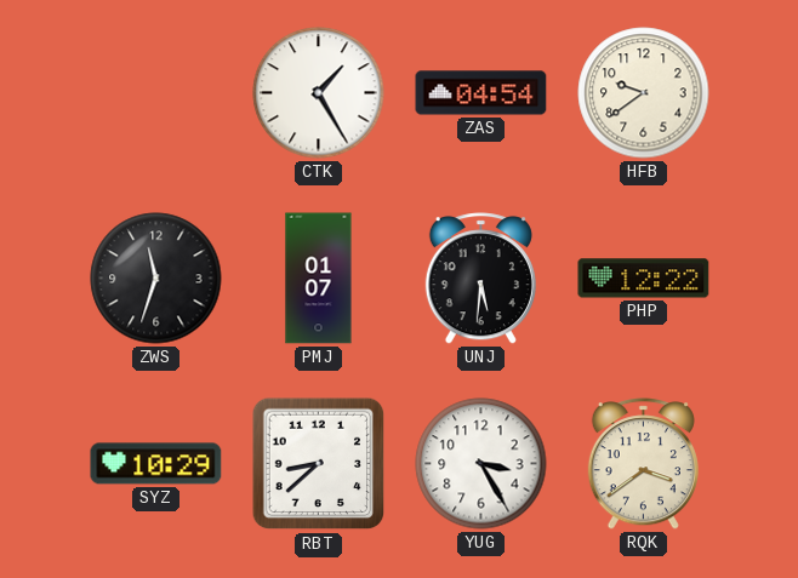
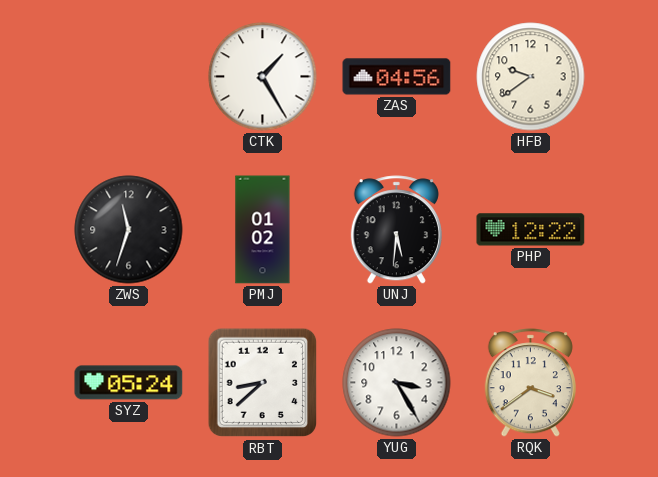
ZAS: 04:54 -> 04:56
PMJ: 01:07 -> 01:02
SYZ: 10:29 -> 05:24
